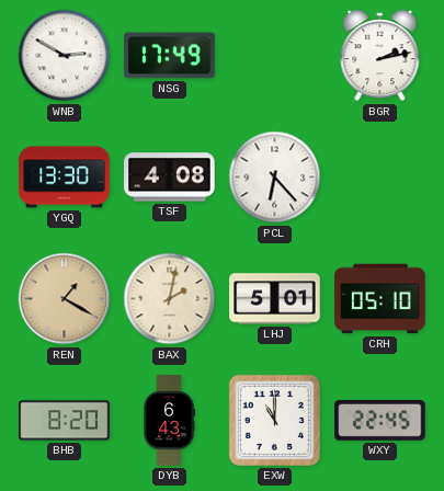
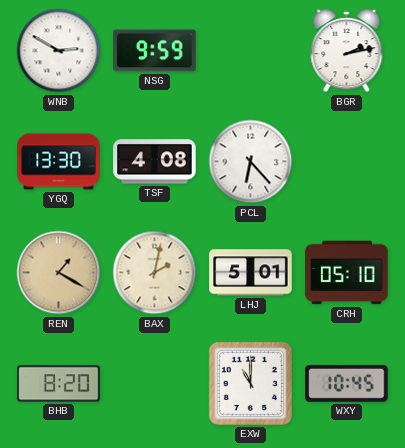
NSG: 17:49 -> 9:59
DYB: 6:43 -> none
WXY: 22:45 -> 10:45
